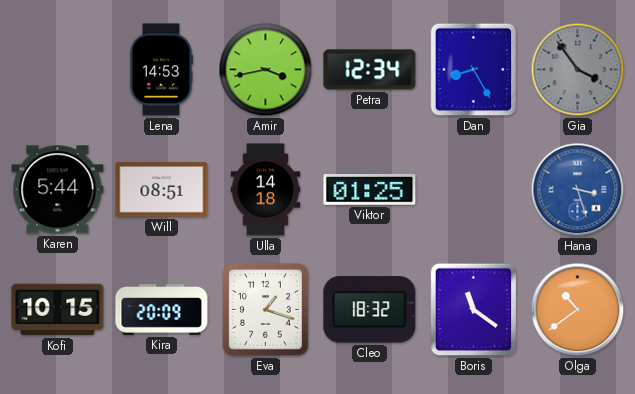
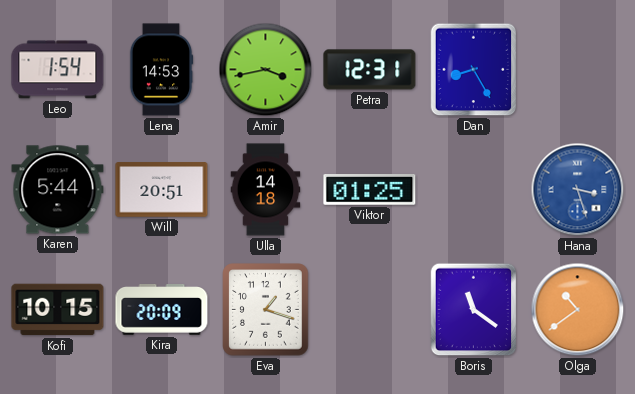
Leo: none -> 1:54
Petra: 12:34 -> 12:31
Gia: 3:54 -> none
Will: 08:51 -> 20:51
Cleo: 18:32 -> none
